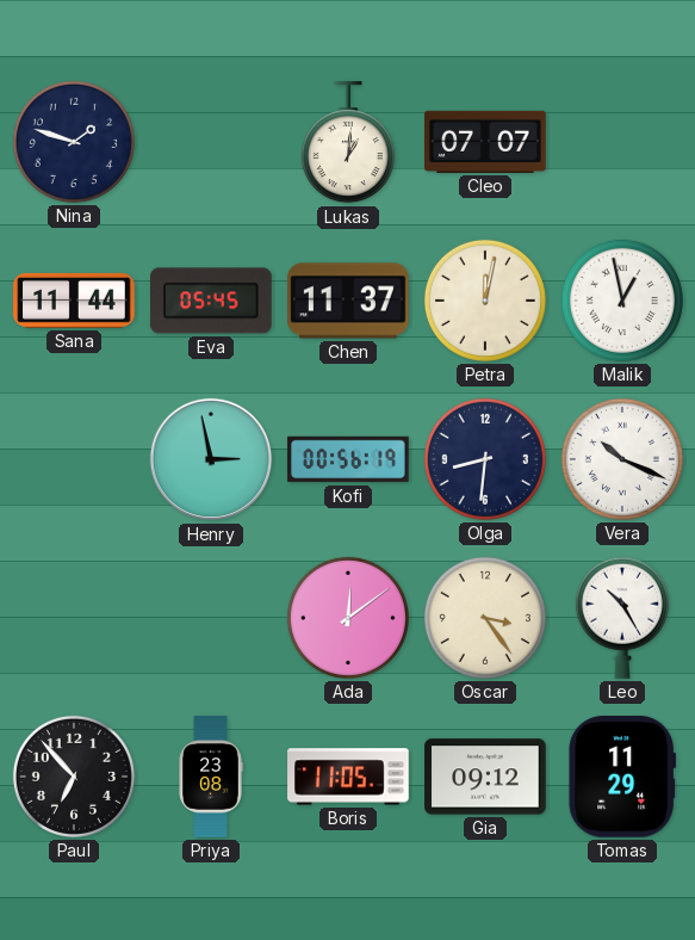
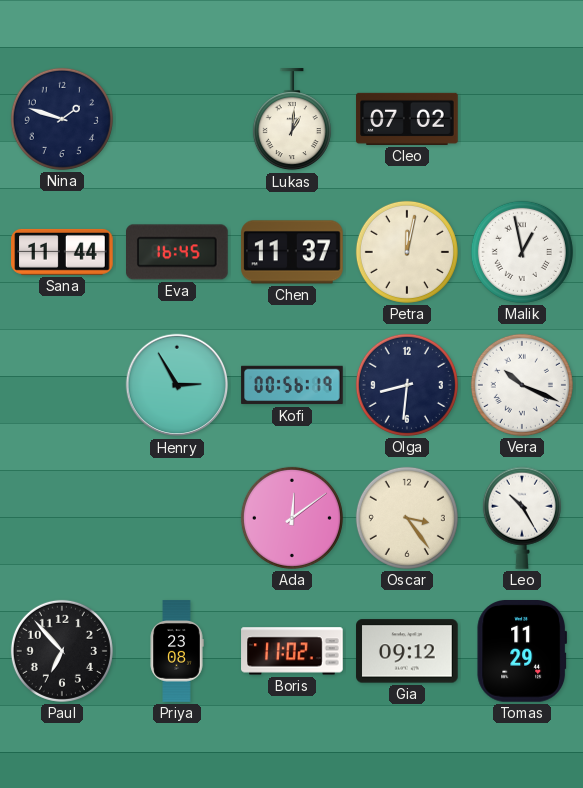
Cleo: 07:07 -> 07:02
Eva: 05:45 -> 16:45
Henry: 2:58 -> 2:55
Boris: 11:05 -> 11:02
